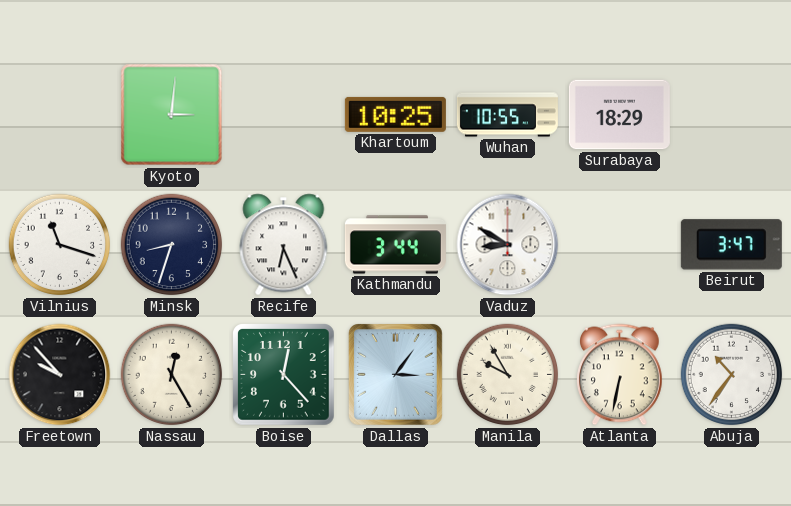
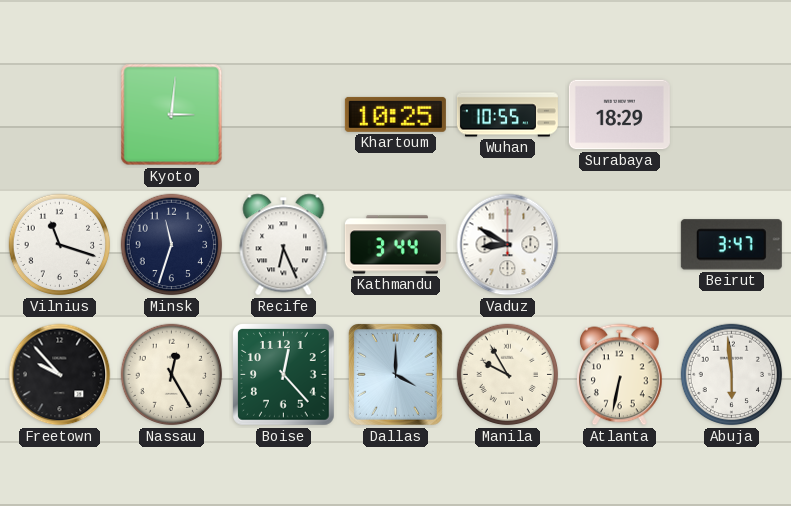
Minsk: 8:33 -> 11:33
Dallas: 3:06 -> 4:00
Abuja: 10:36 -> 5:59
